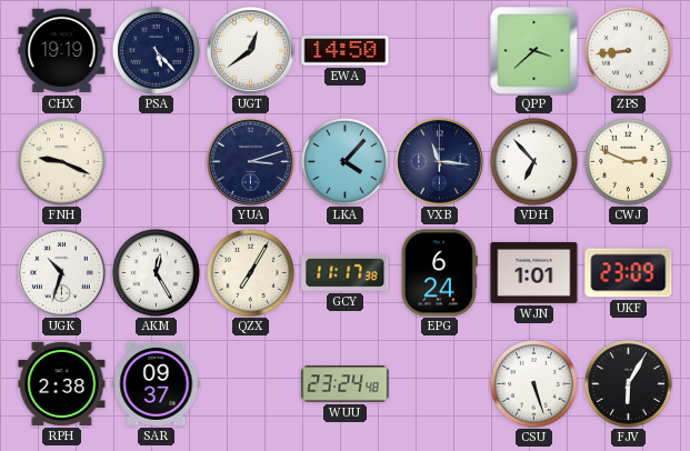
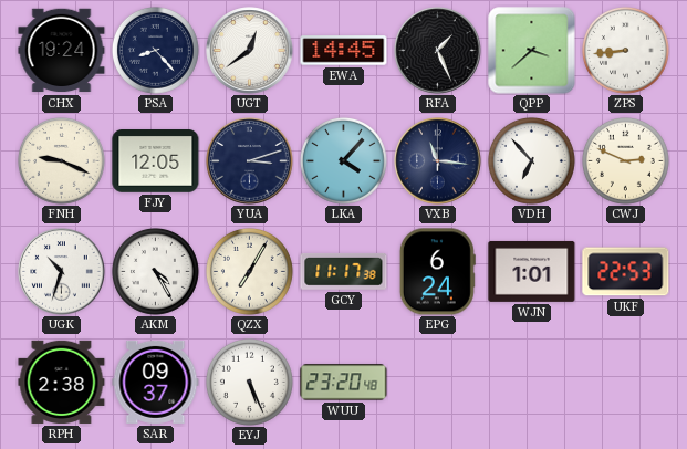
CHX: 19:19 -> 19:24
PSA: 5:23 -> 8:23
EWA: 14:50 -> 14:45
RFA: none -> 1:26
FJY: none -> 12:05
AKM: 12:25 -> 4:25
UKF: 23:09 -> 22:53
EYJ: none -> 5:26
WUU: 23:24 -> 23:20
CSU: 5:27 -> none
FJV: 6:05 -> none
